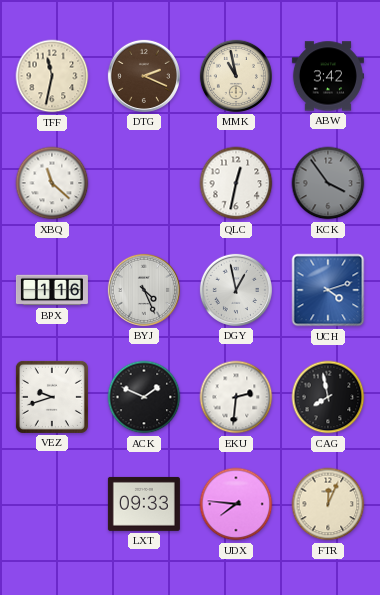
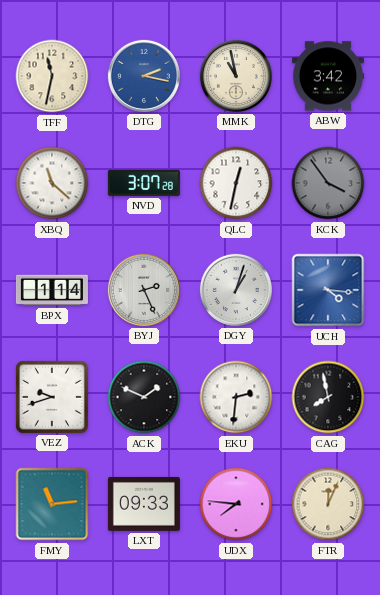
DTG: 2:19 -> 2:17
DTG dial: brown -> blue
NVD: none -> 3:07
BPX: 1:16 -> 1:14
BYJ: 4:26 -> 2:26
DGY: 12:58 -> 1:03
UCH: 4:12 -> 4:16
FMY: none -> 11:14
